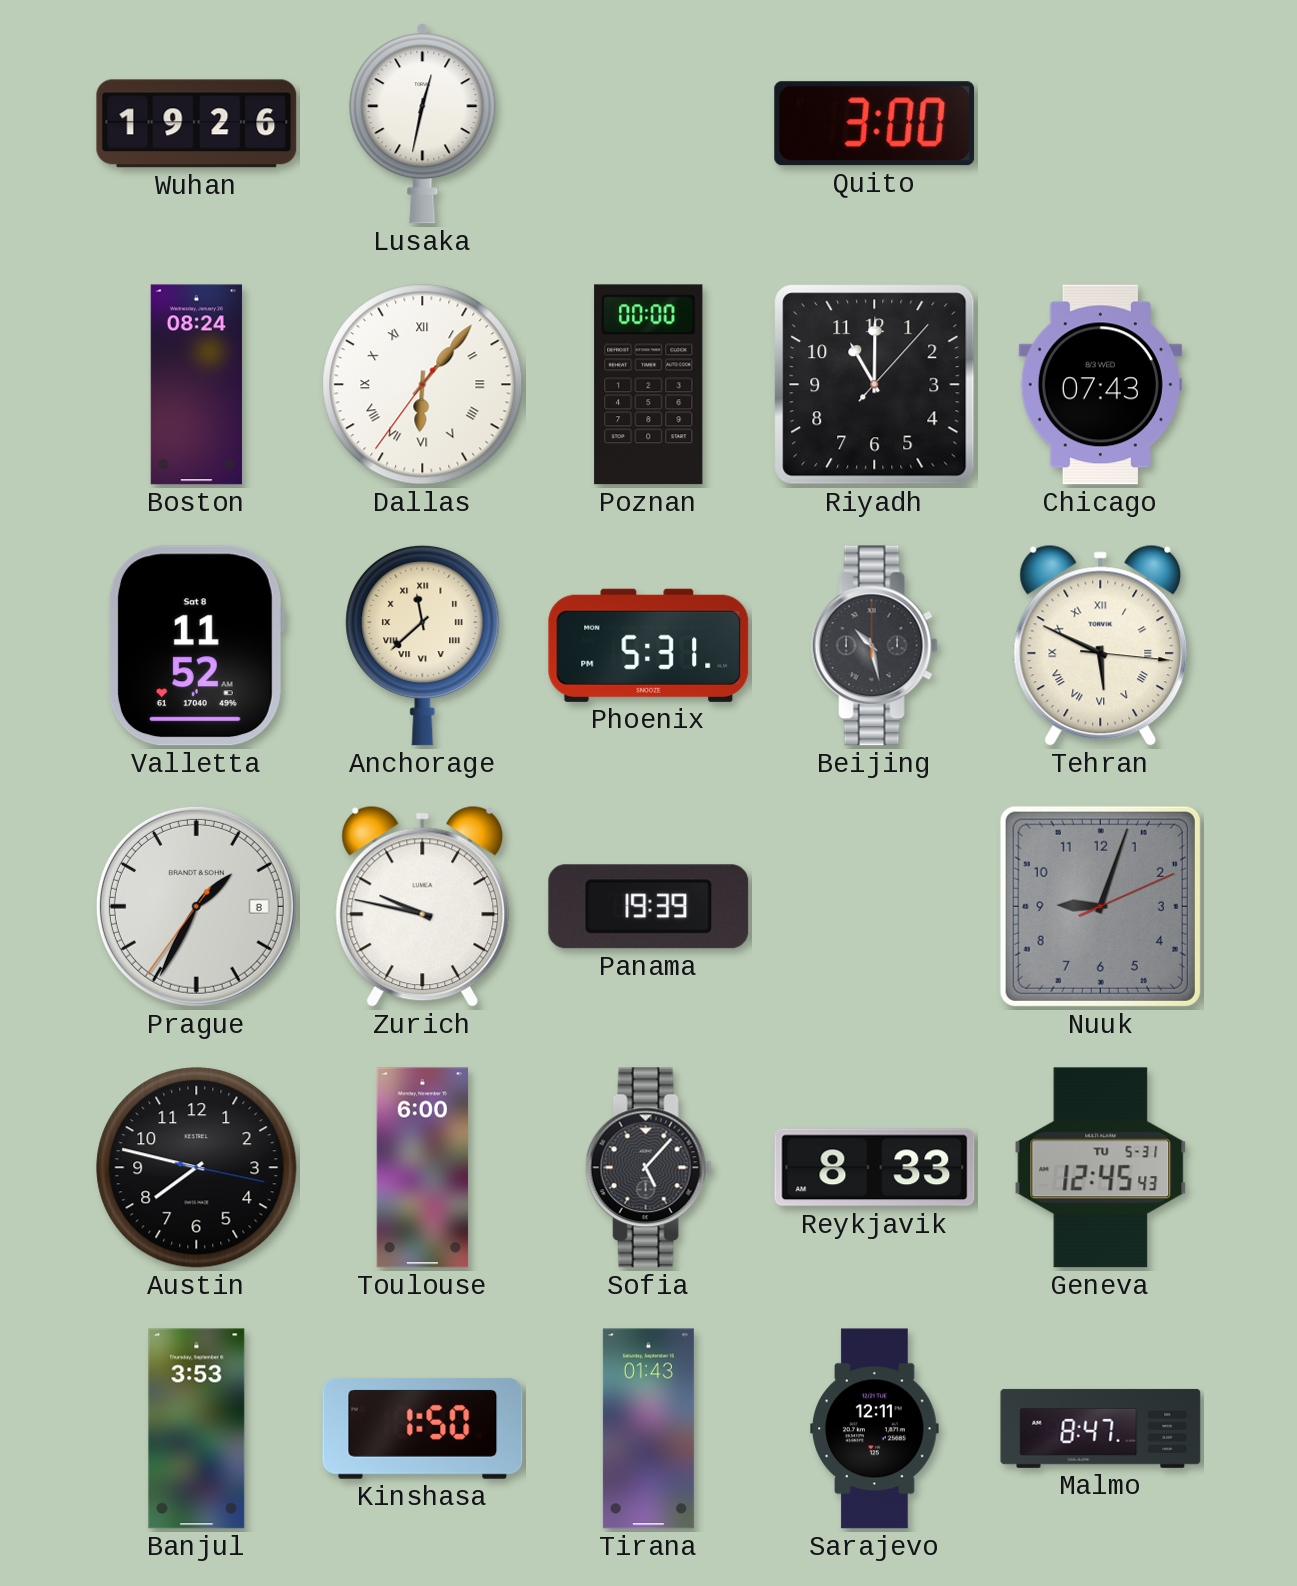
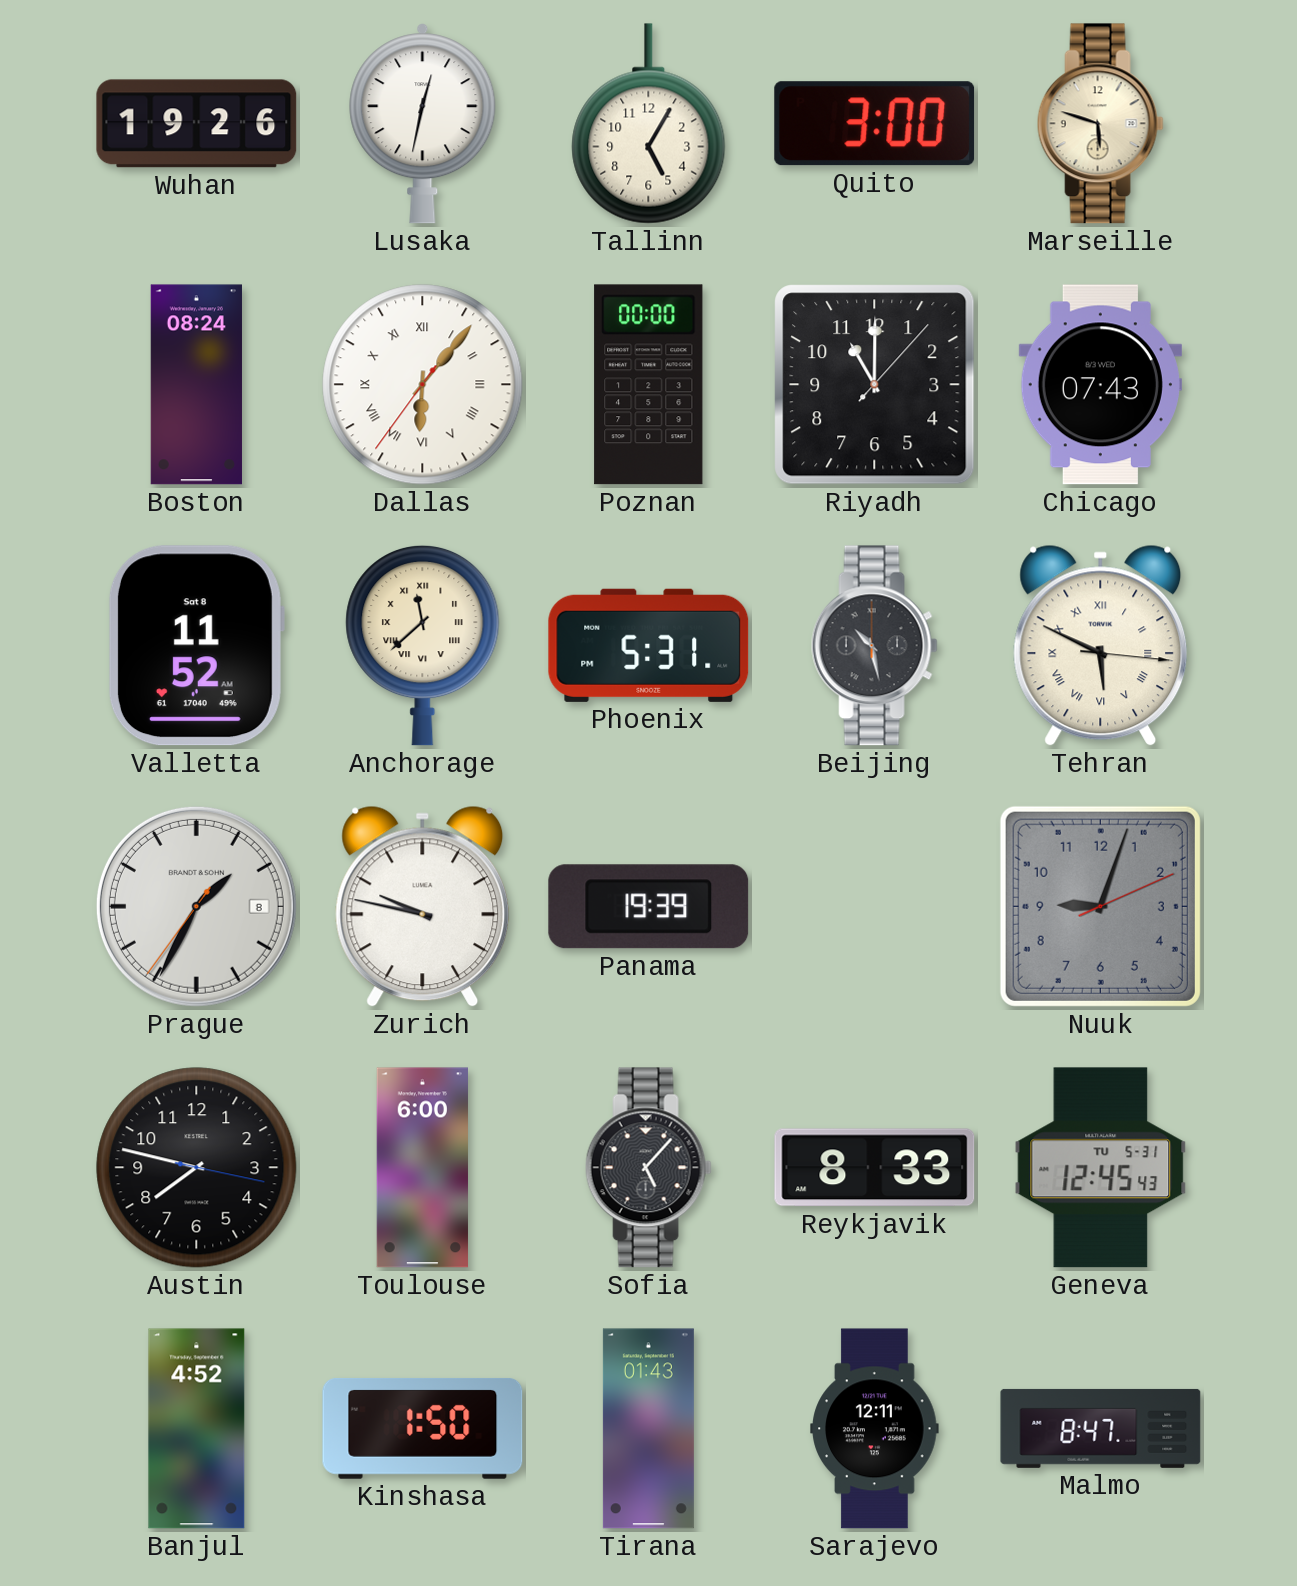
Tallinn: none -> 5:05
Marseille: none -> 5:48
Banjul: 3:53 -> 4:52
